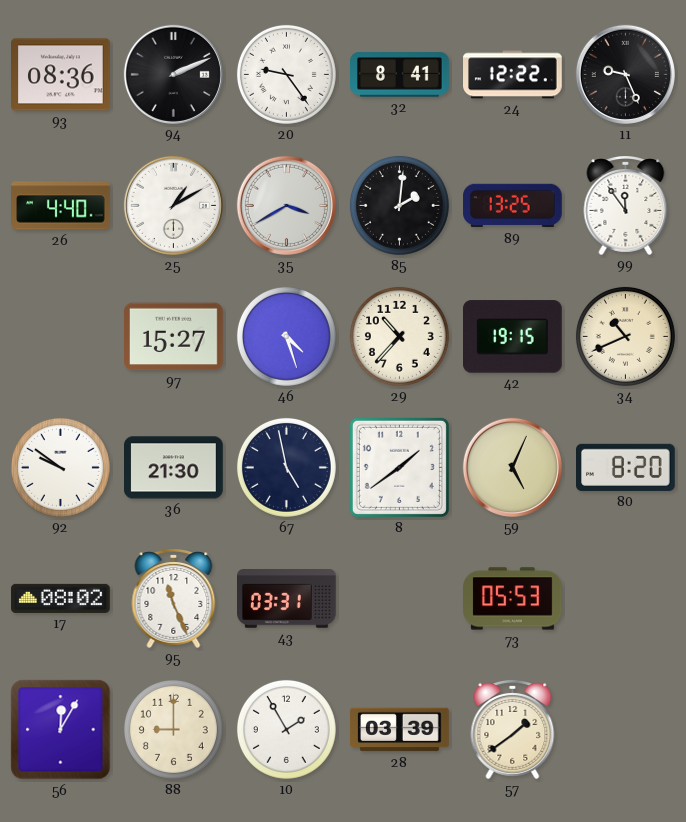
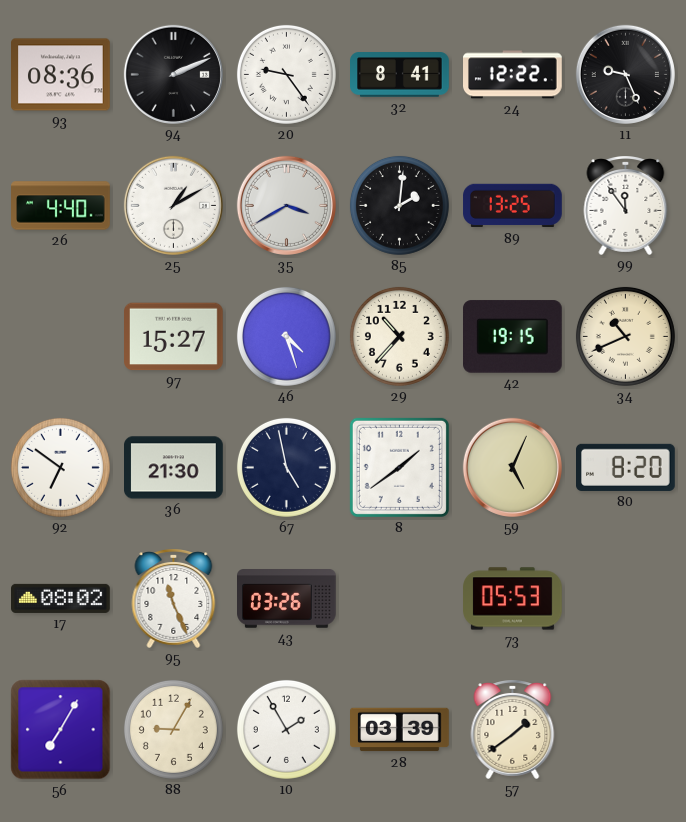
92: 9:51 -> 6:51
43: 03:31 -> 03:26
56: 12:05 -> 7:05
88: 9:00 -> 9:05
